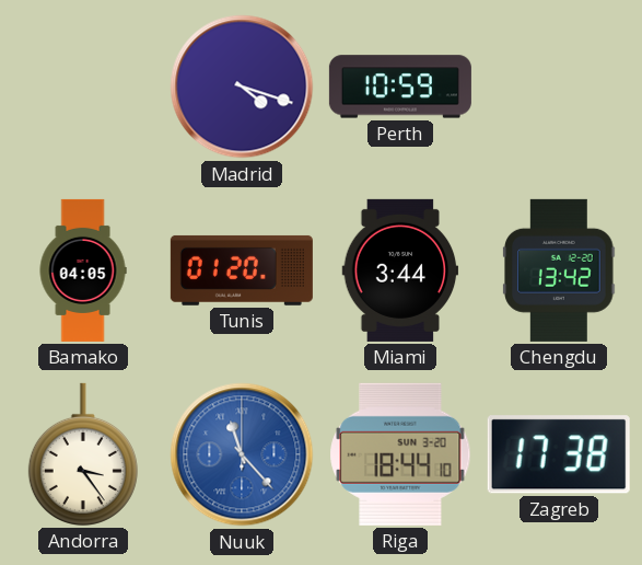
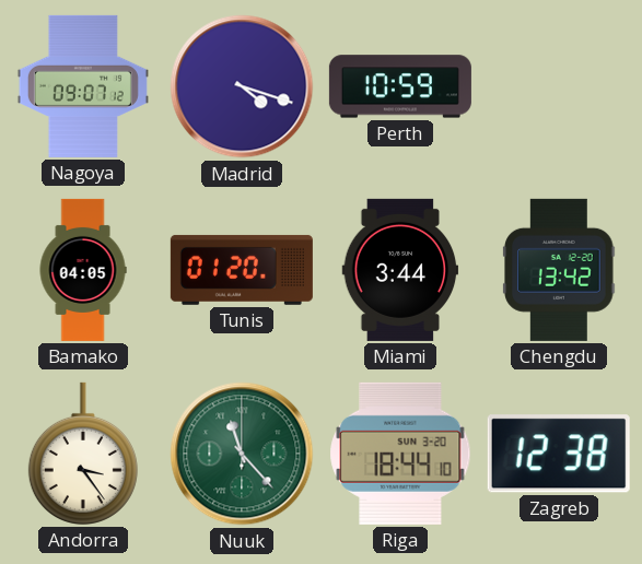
Nagoya: none -> 09:07
Nuuk dial: blue -> green
Zagreb: 17:38 -> 12:38
